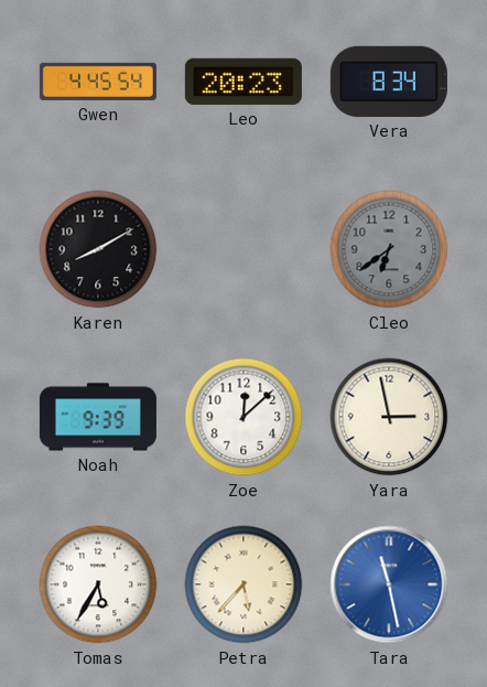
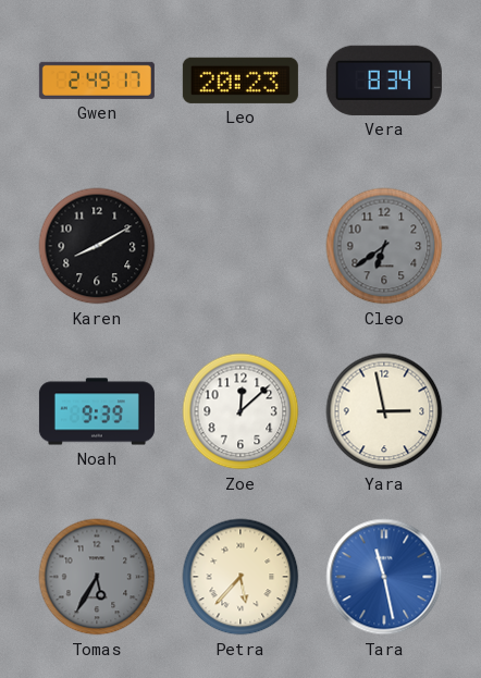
Gwen: 4:45 -> 2:49
Tomas dial: white -> grey
